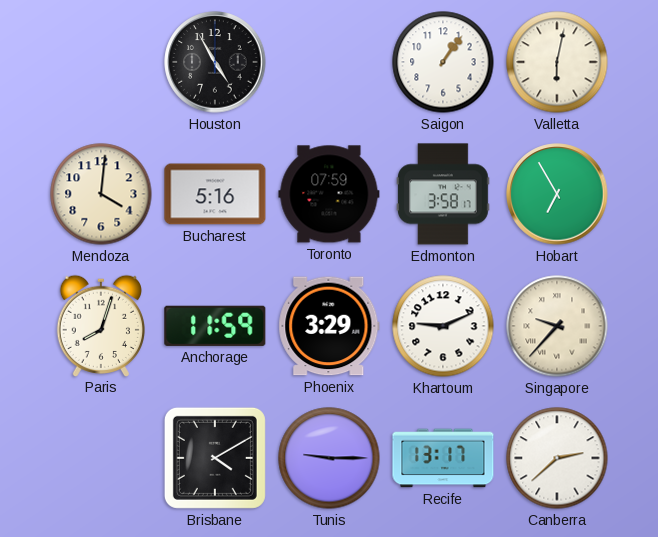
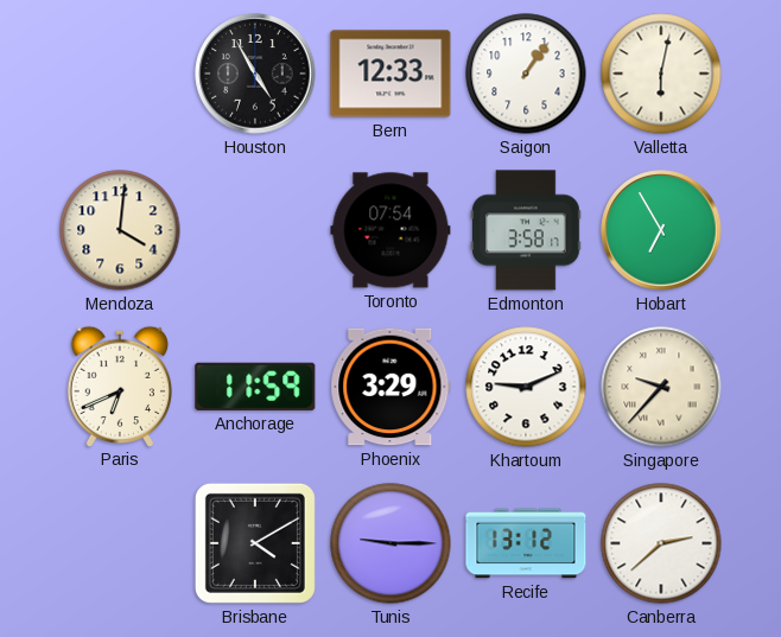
Bern: none -> 12:33
Bucharest: 5:16 -> none
Toronto: 07:59 -> 07:54
Paris: 8:03 -> 6:41
Recife: 13:17 -> 13:12
